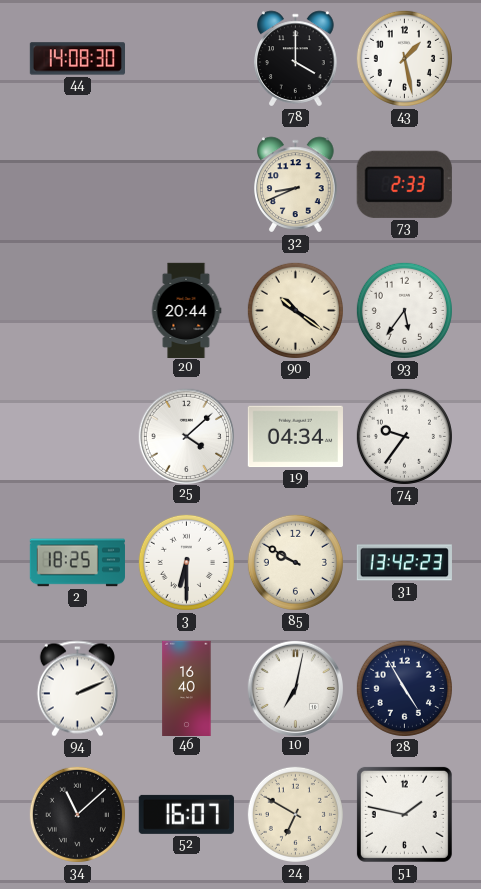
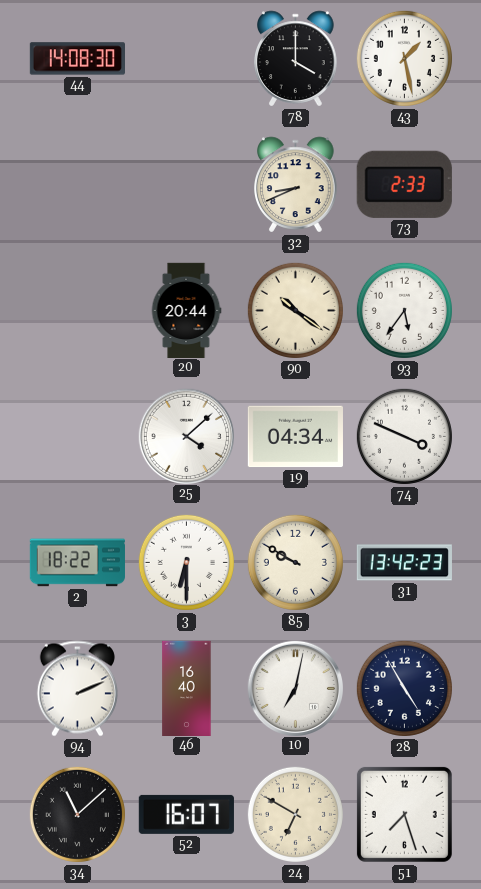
74: 9:36 -> 3:49
2: 18:25 -> 18:22
51: 1:47 -> 7:27
